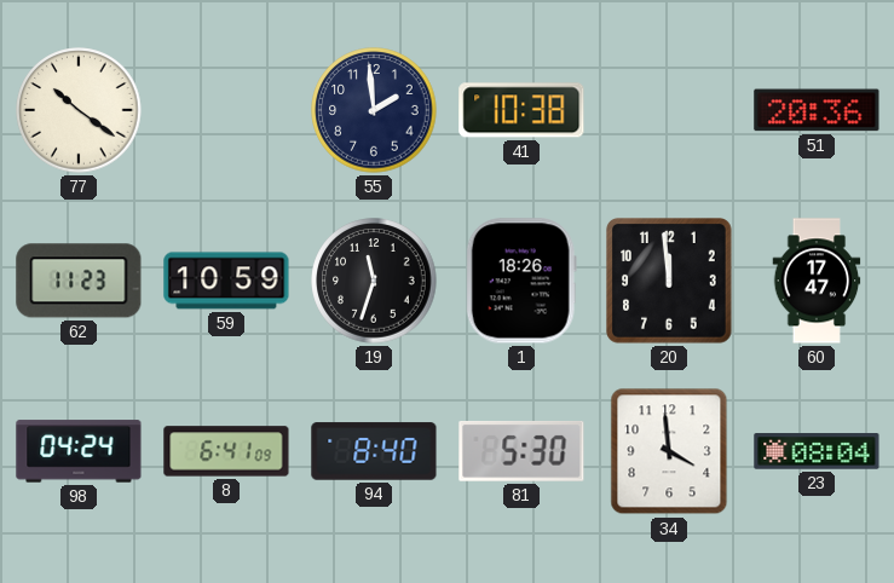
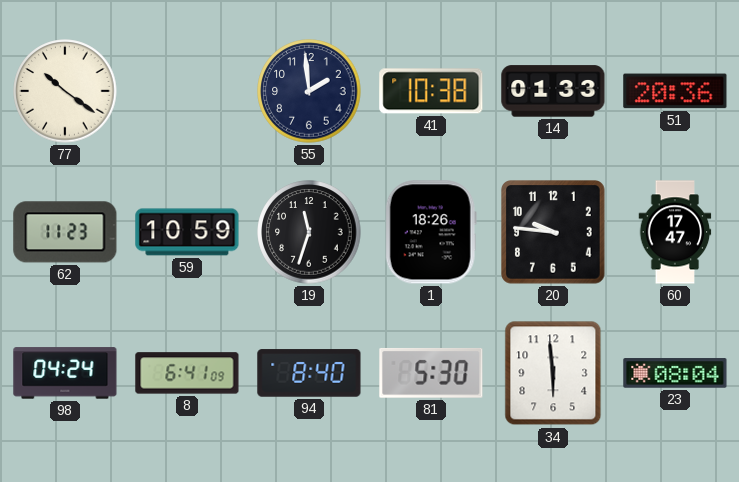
14: none -> 01:33
20: 11:59 -> 9:46
34: 3:59 -> 5:59
